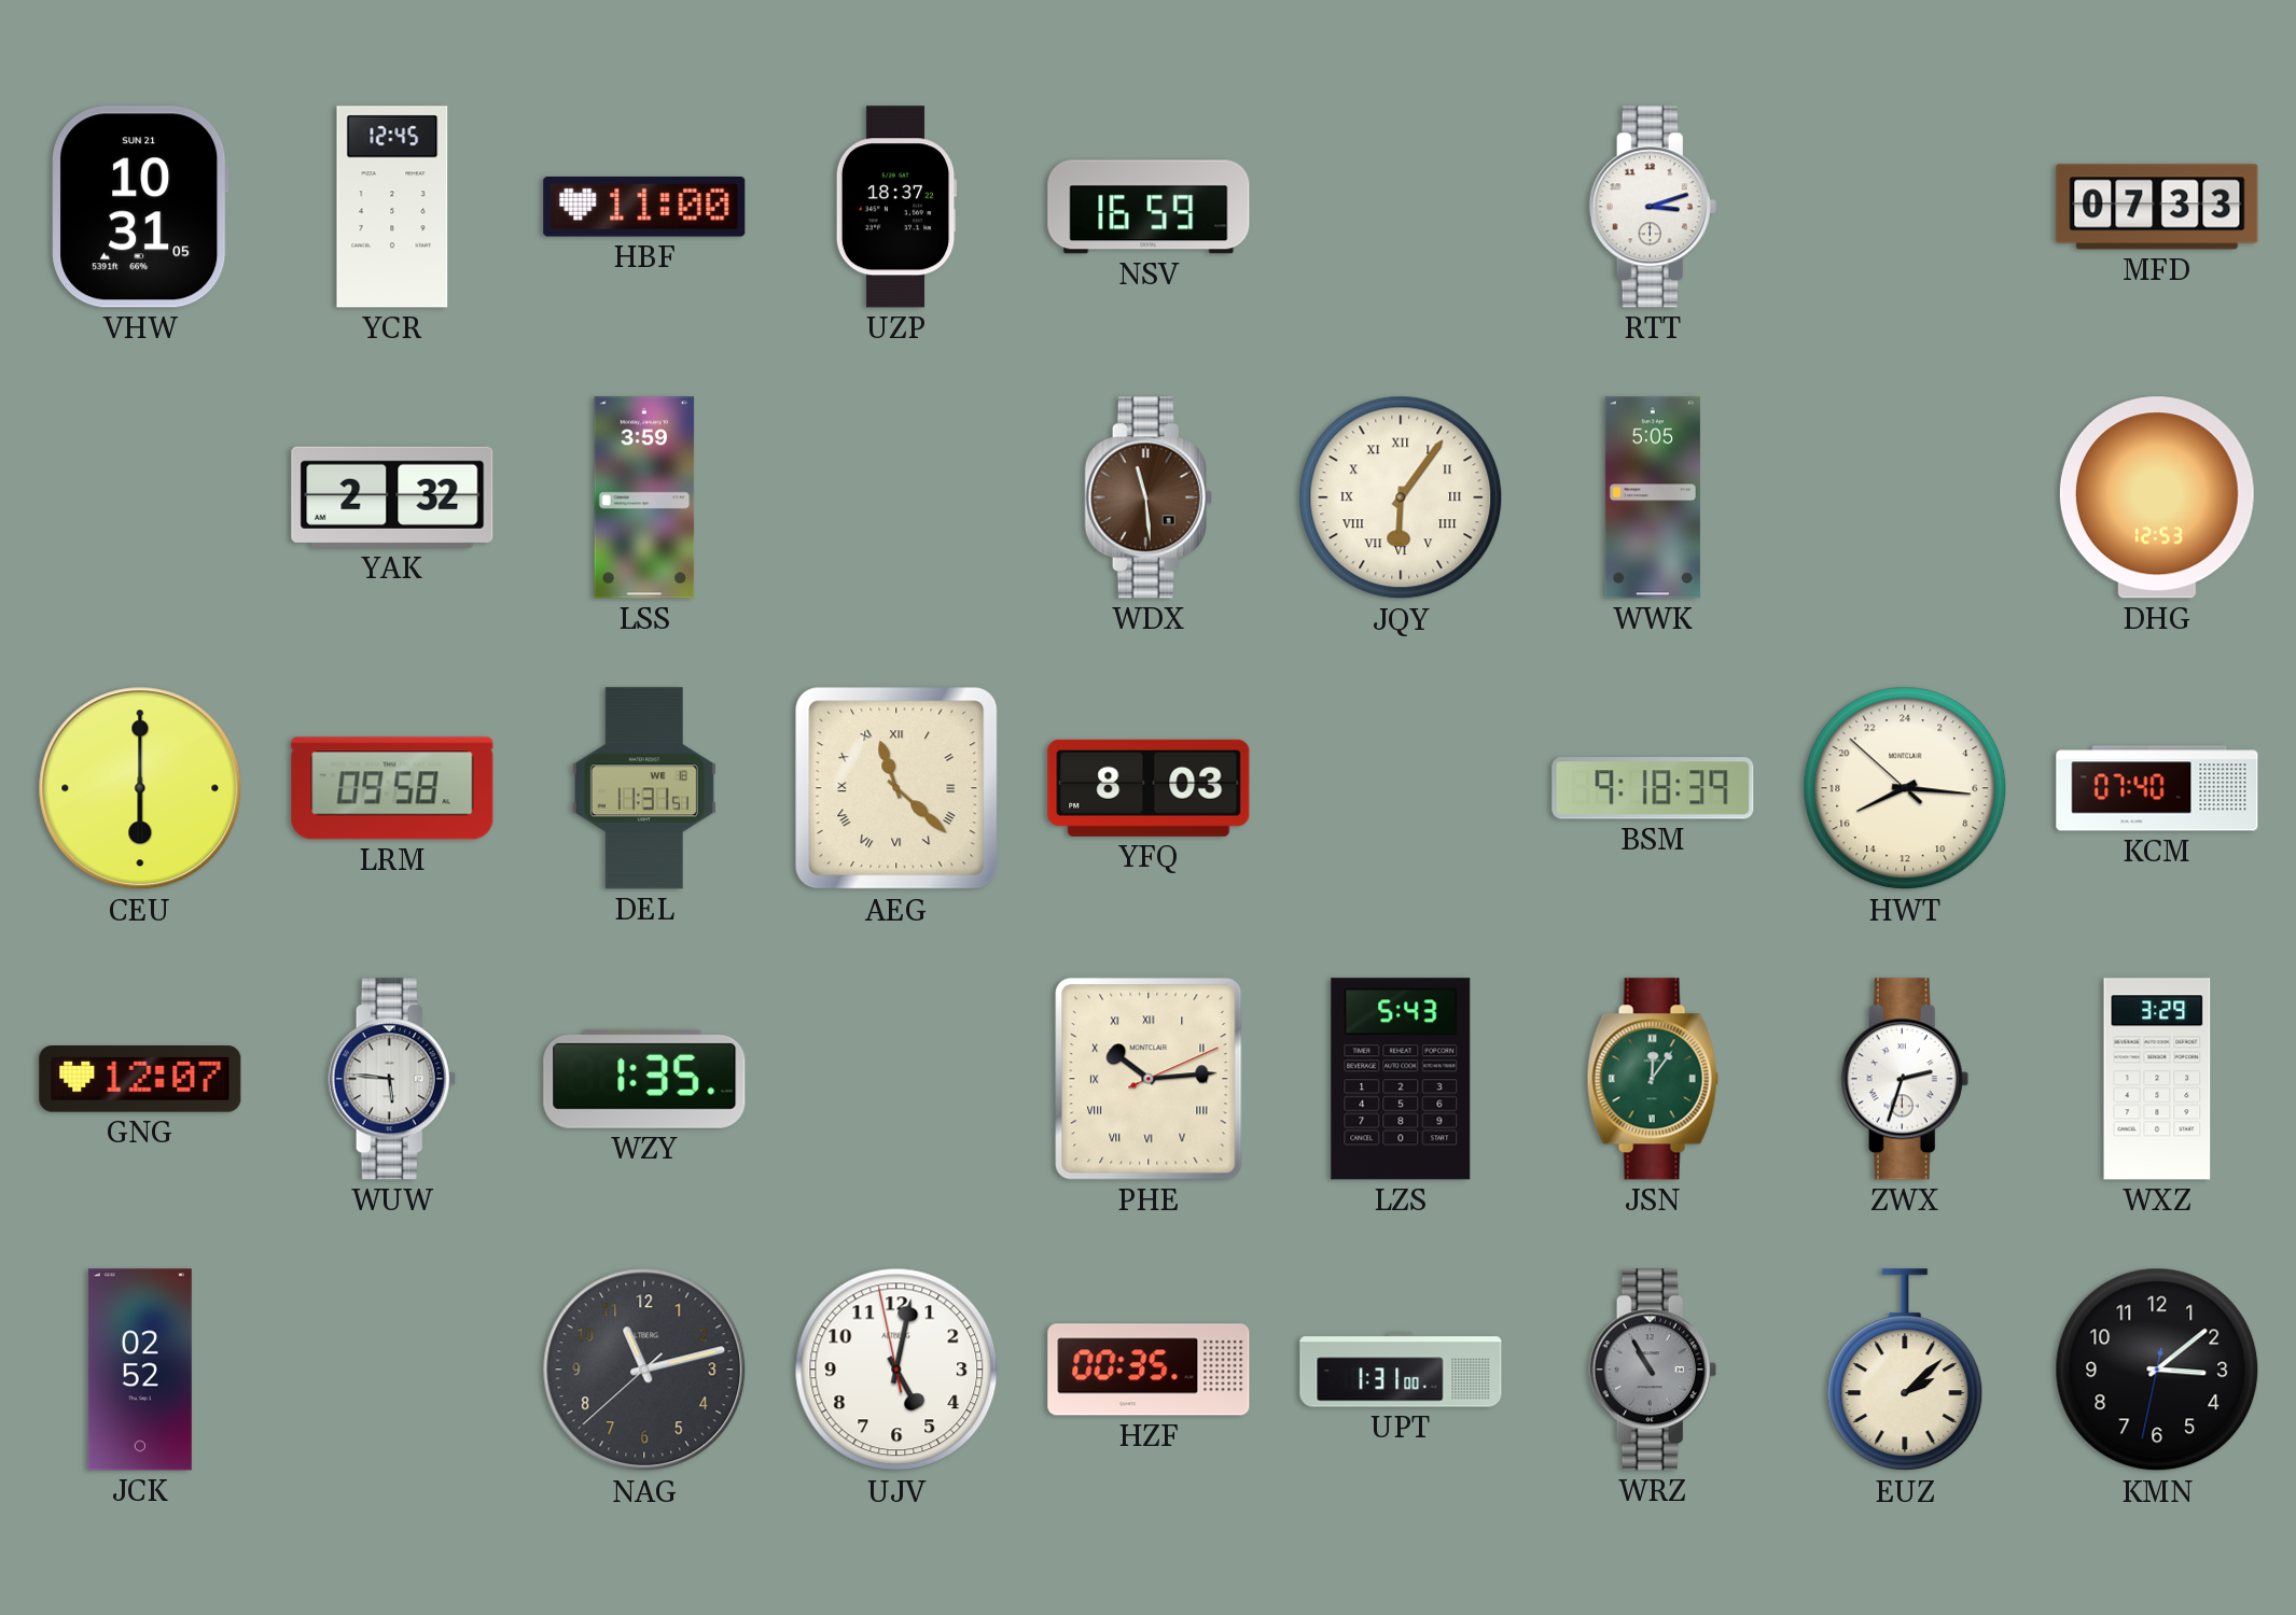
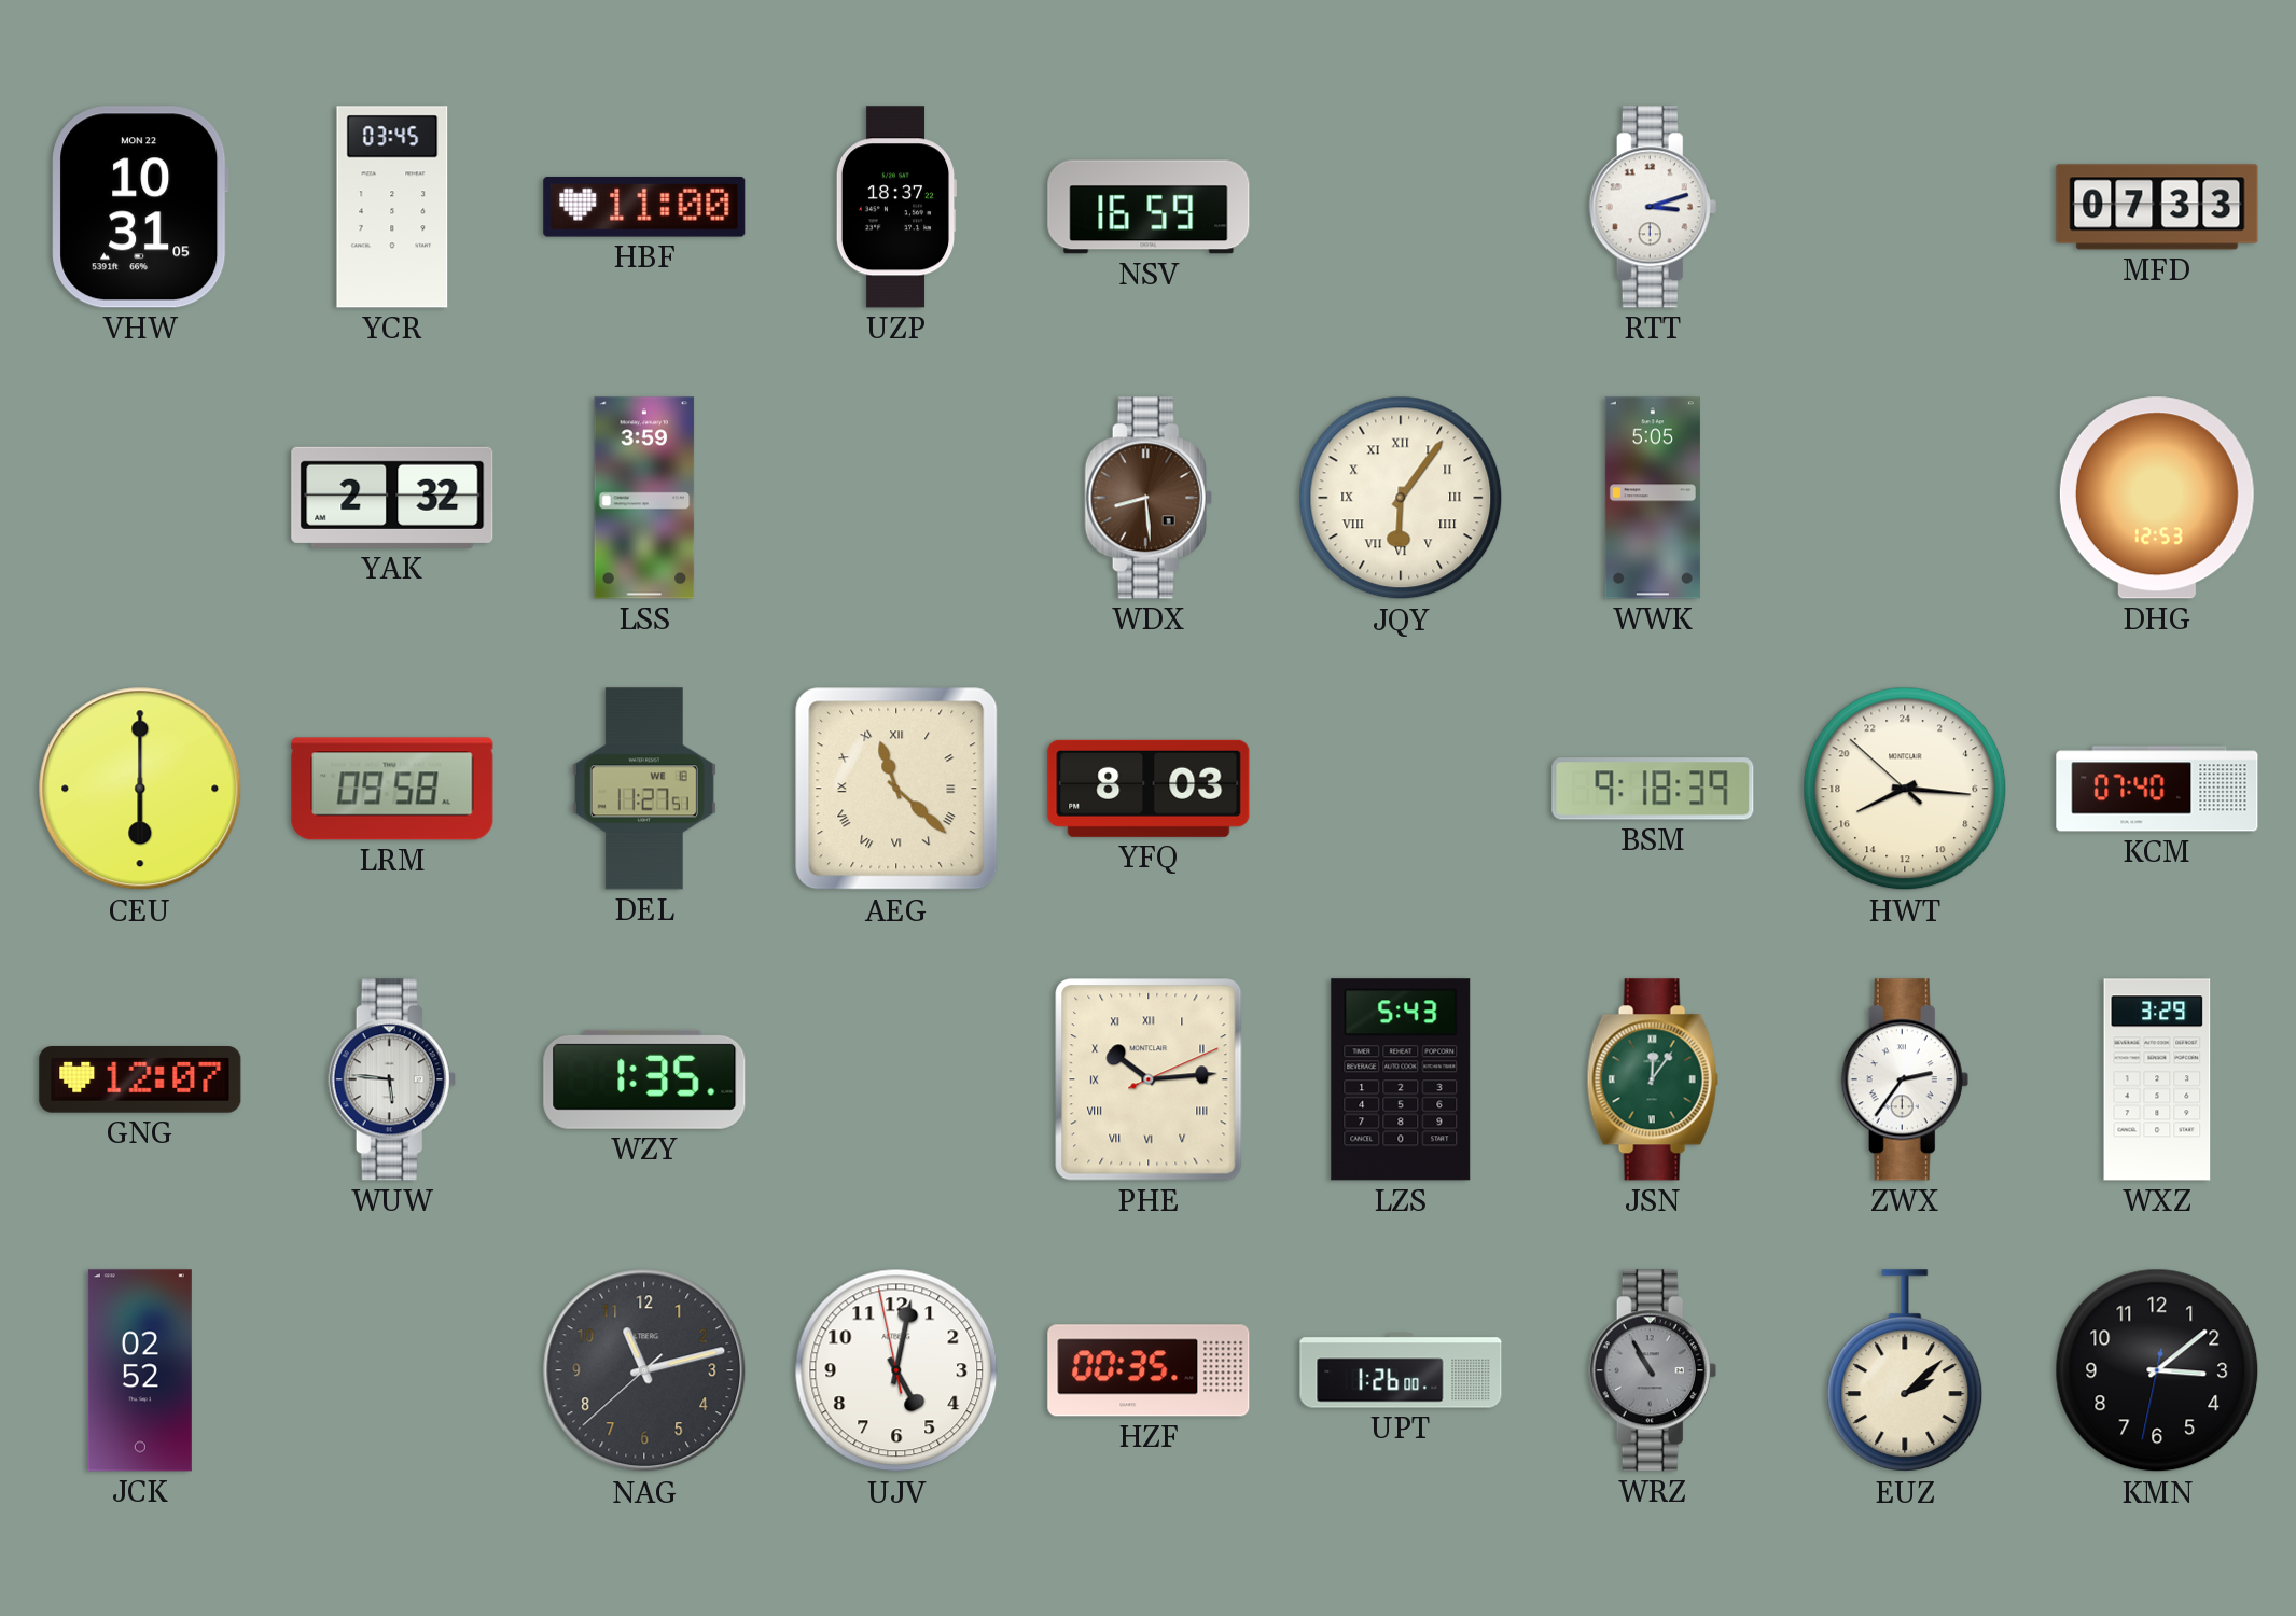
VHW date: SUN 21 -> MON 22
YCR: 12:45 -> 03:45
WDX: 11:29 -> 8:29
DEL: 11:31 -> 11:27
ZWX: 2:33 -> 2:36
UPT: 1:31 -> 1:26
